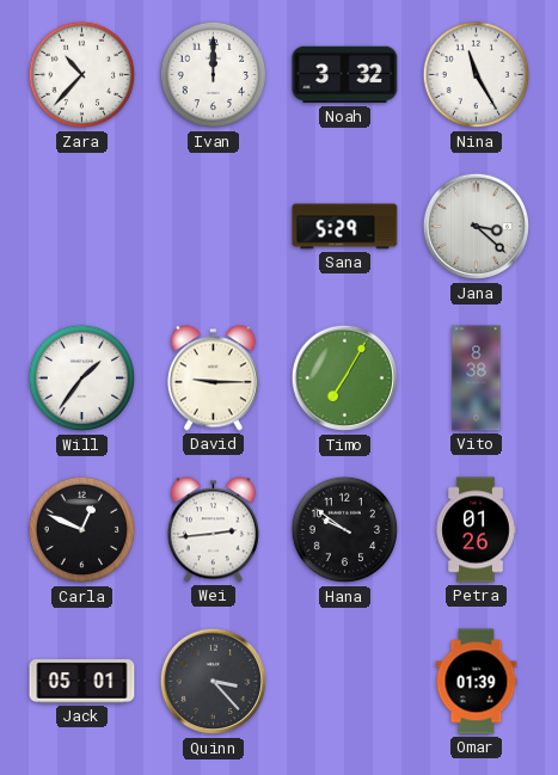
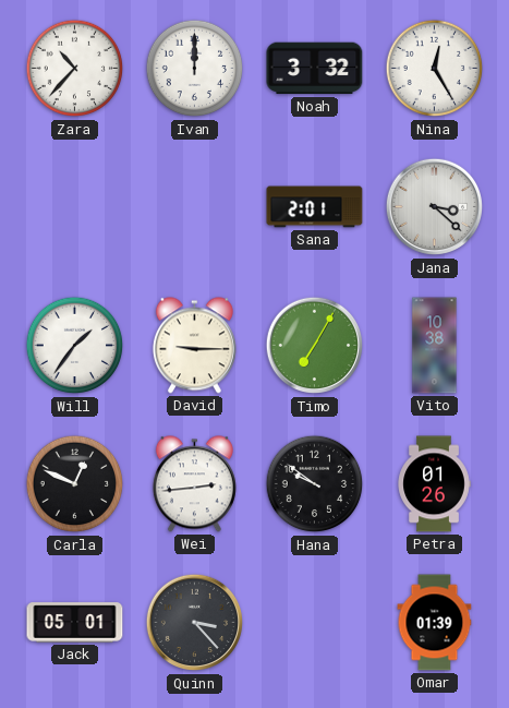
Nina: 11:25 -> 12:25
Sana: 5:29 -> 2:01
Vito: 8:38 -> 10:38
